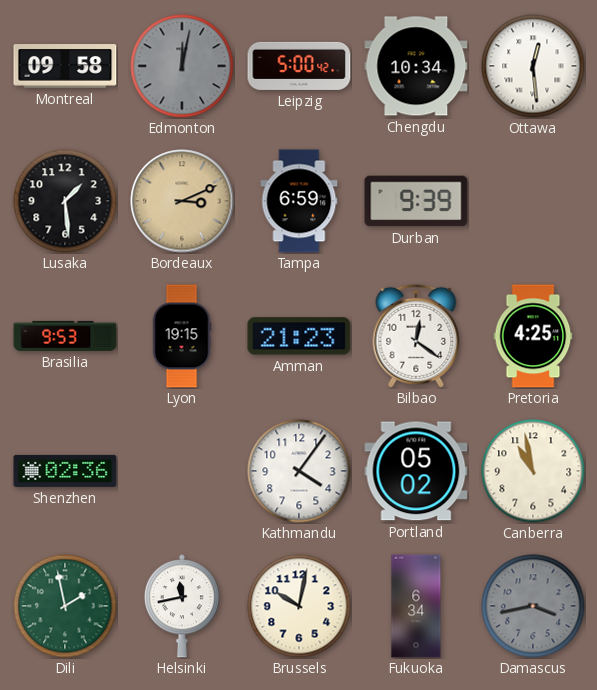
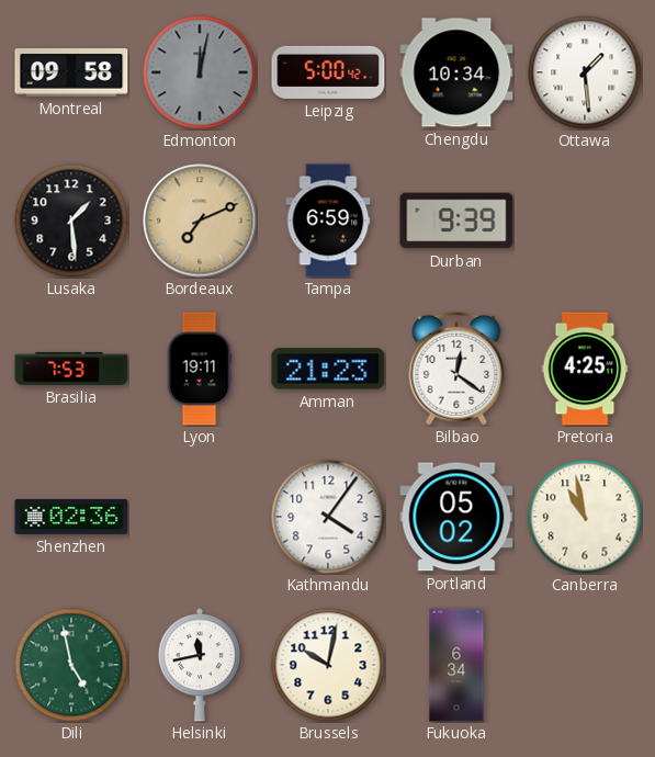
Ottawa: 12:29 -> 1:29
Bordeaux: 3:11 -> 7:11
Brasilia: 9:53 -> 7:53
Lyon: 19:15 -> 19:11
Dili: 1:58 -> 4:58
Damascus: 3:43 -> none
